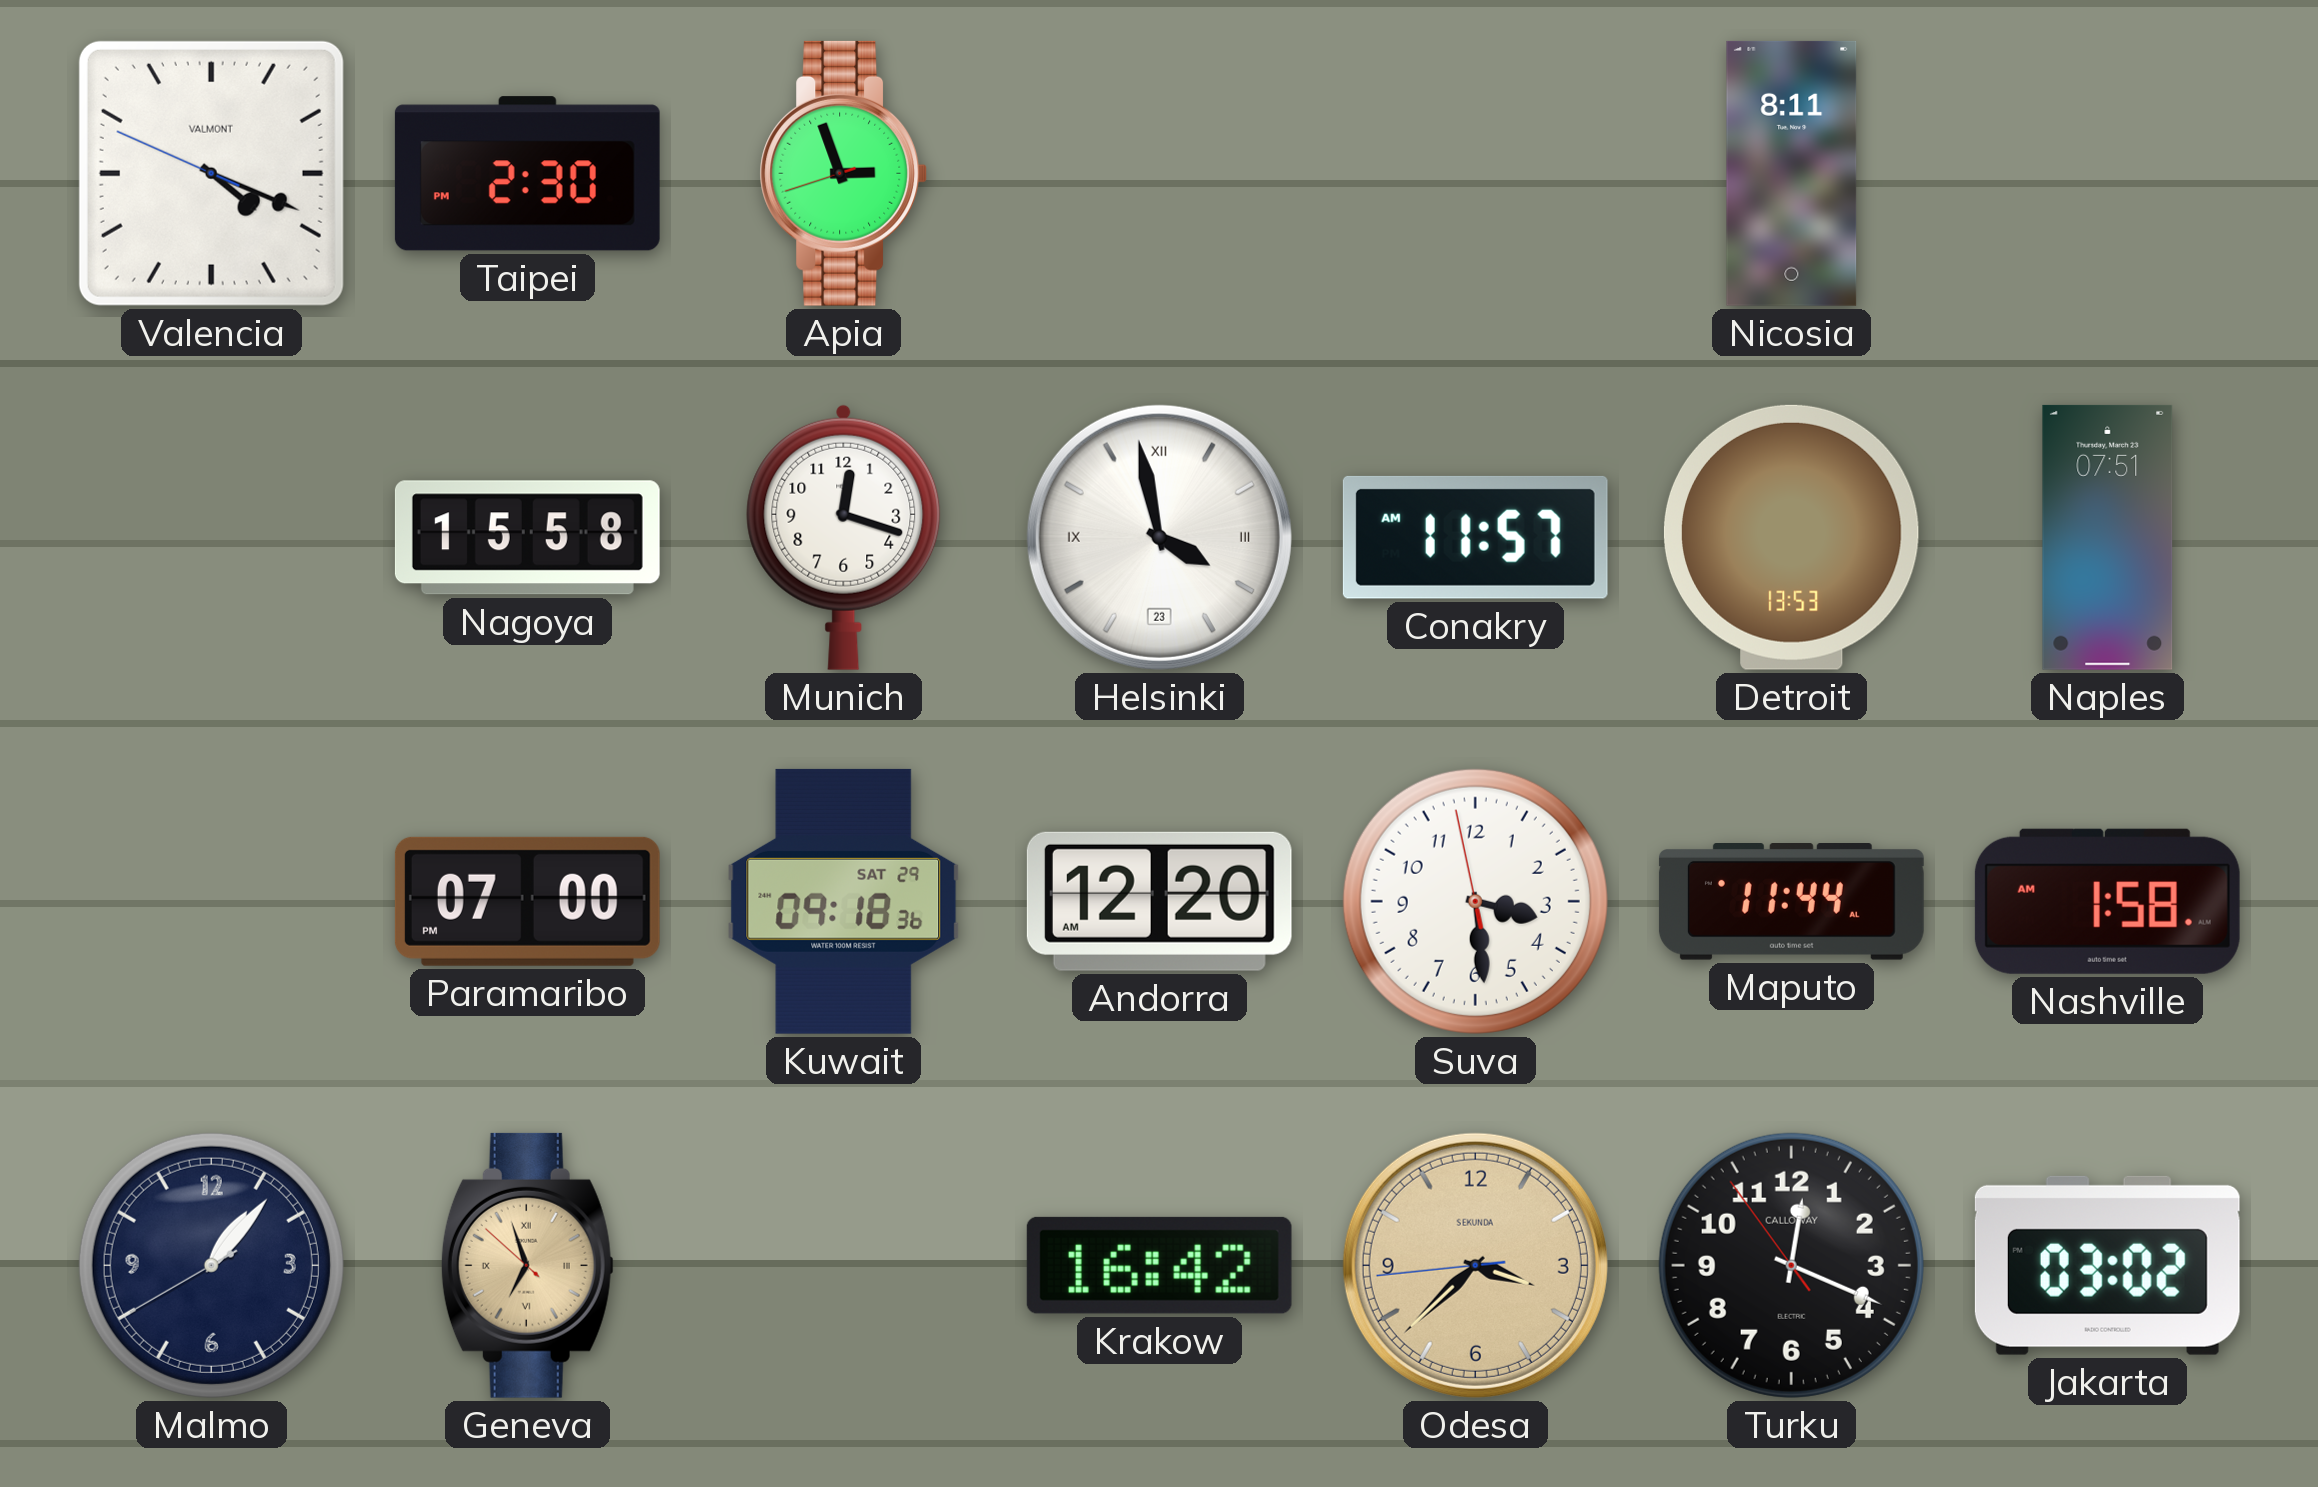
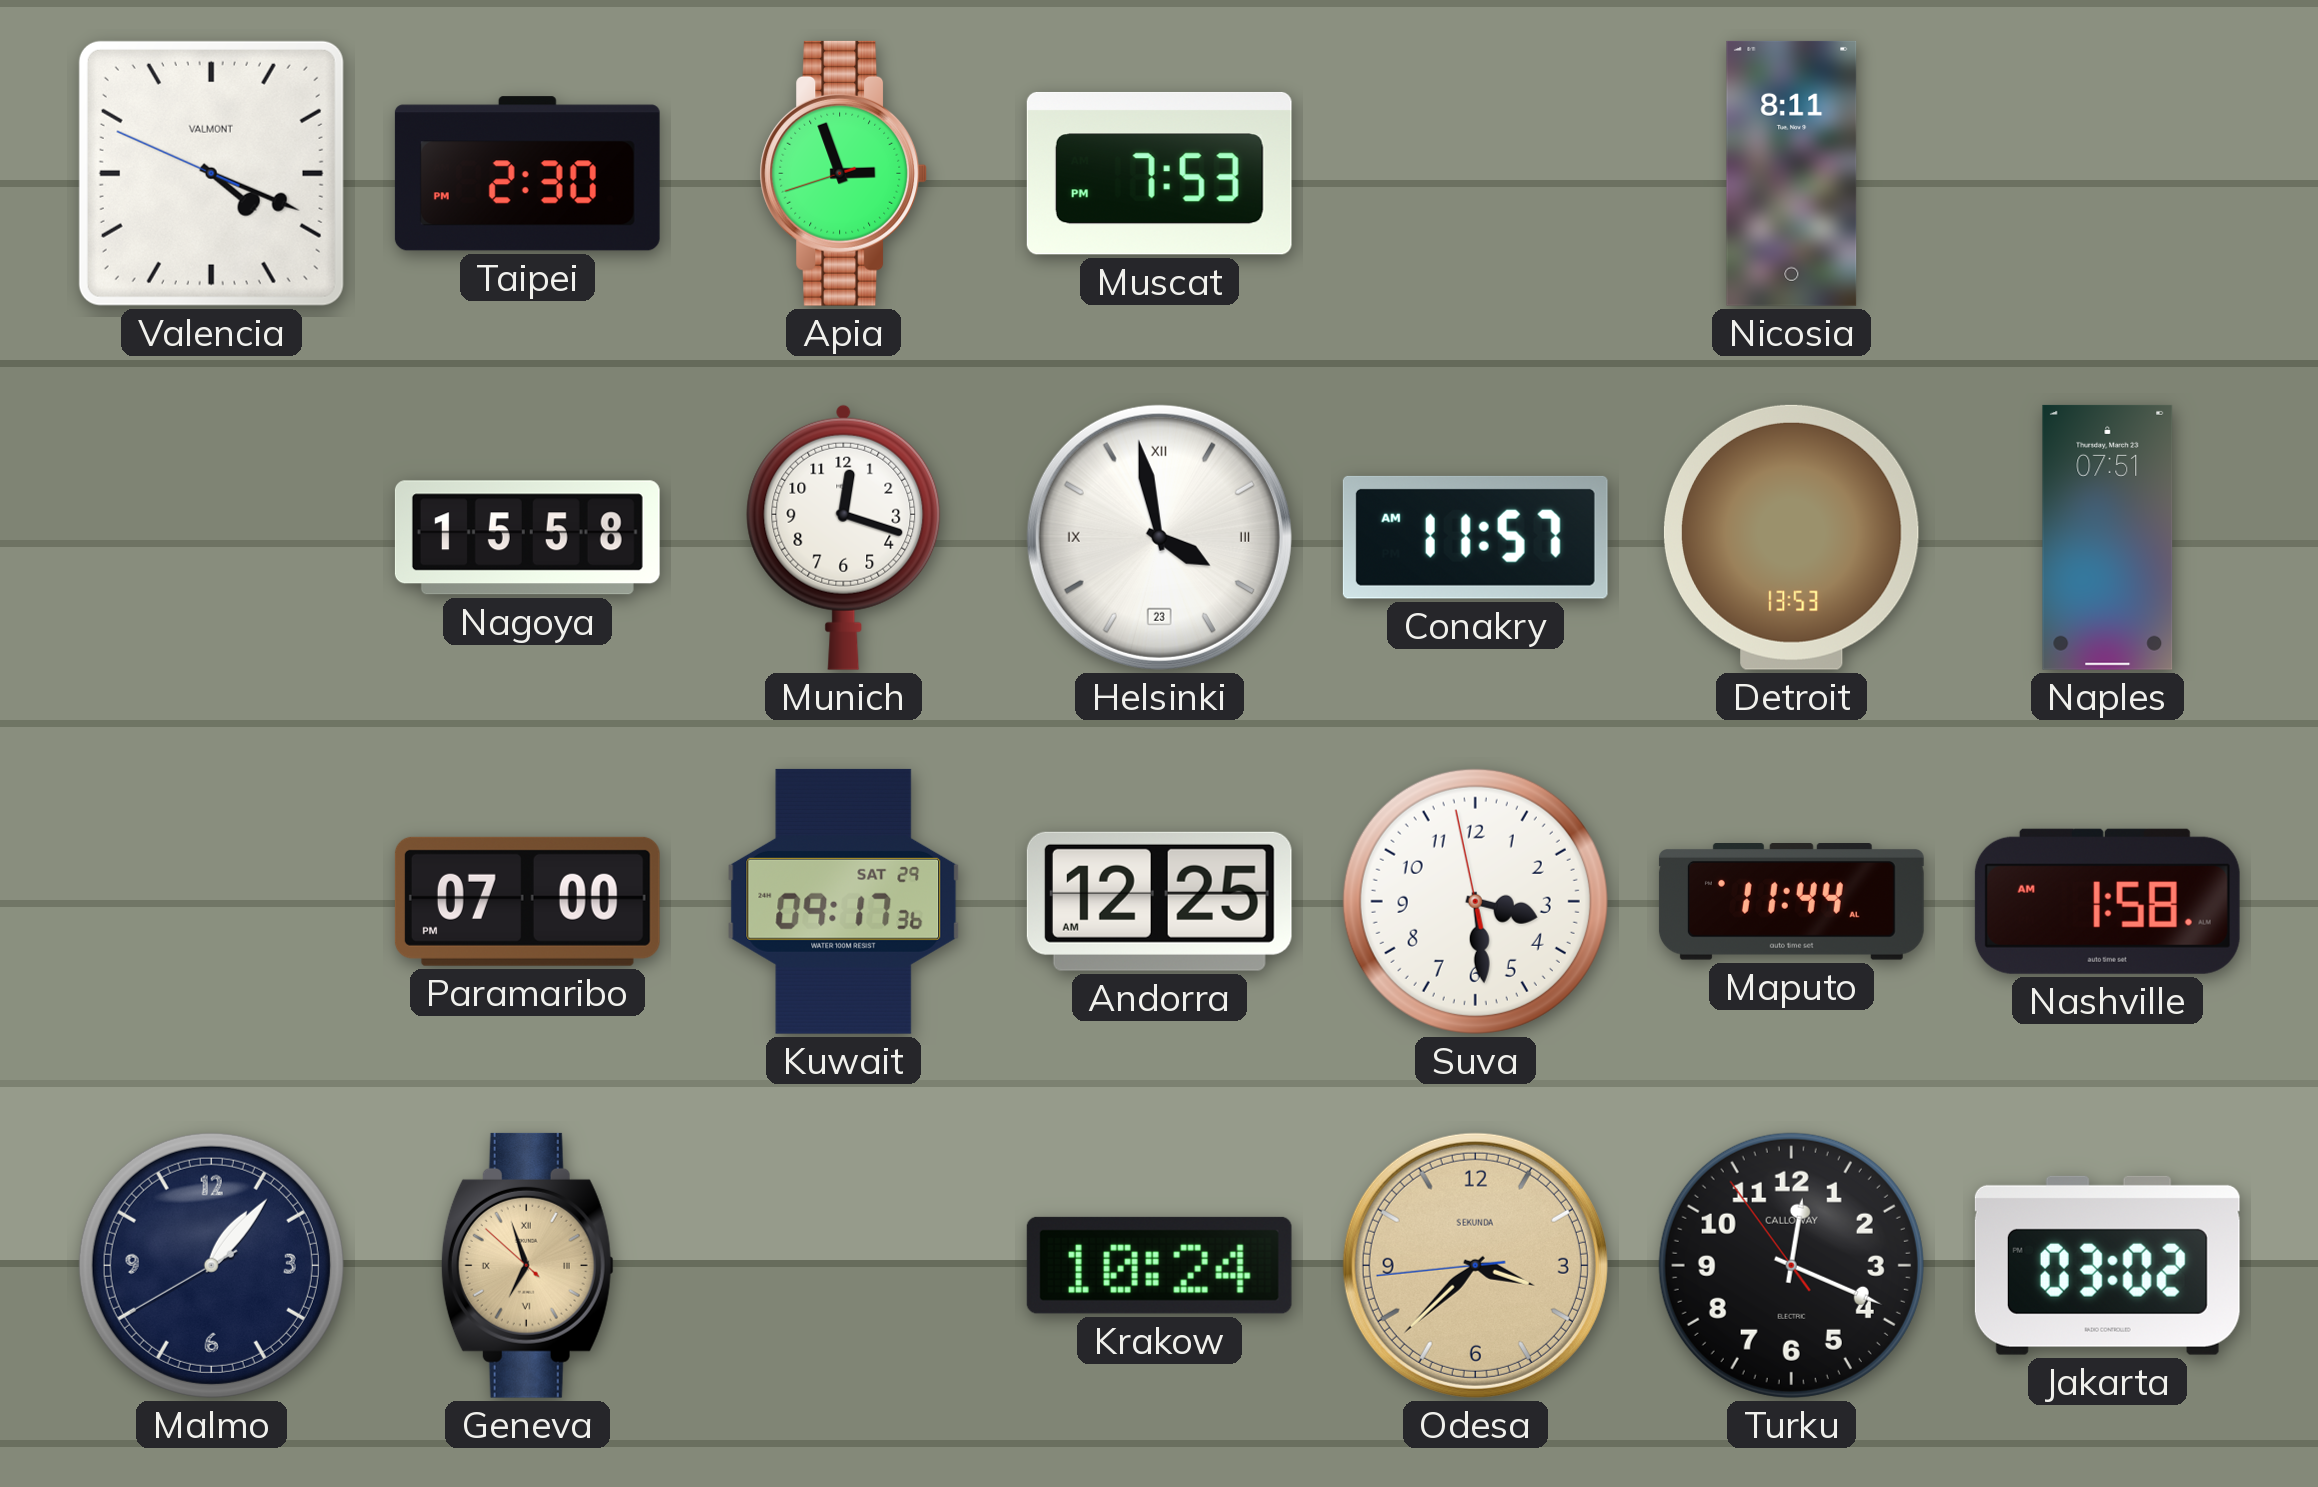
Muscat: none -> 7:53
Kuwait: 09:18 -> 09:17
Andorra: 12:20 -> 12:25
Krakow: 16:42 -> 10:24
